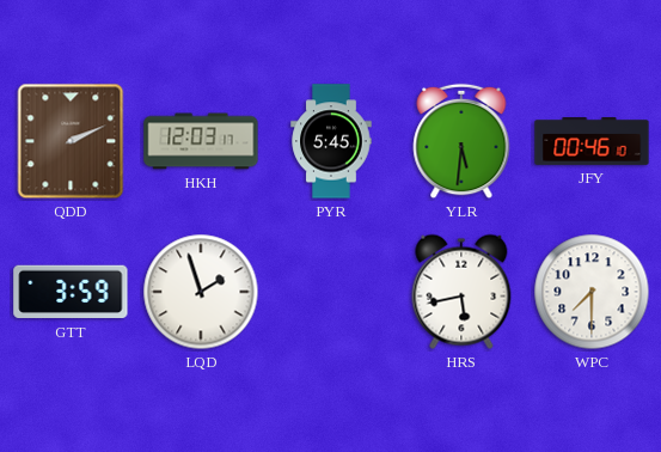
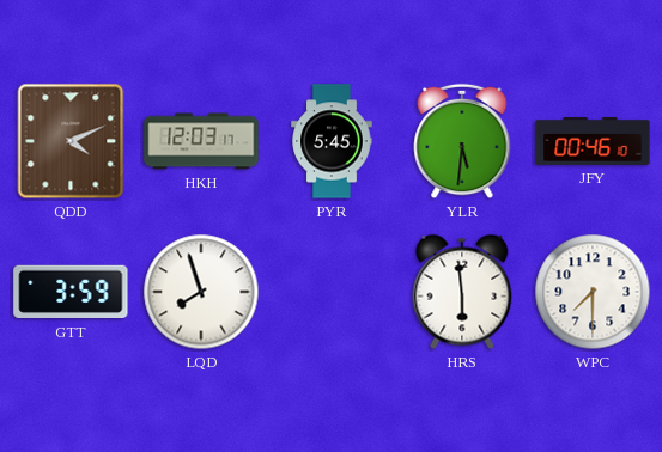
QDD: 2:11 -> 4:11
LQD: 1:57 -> 7:57
HRS: 5:43 -> 5:59
